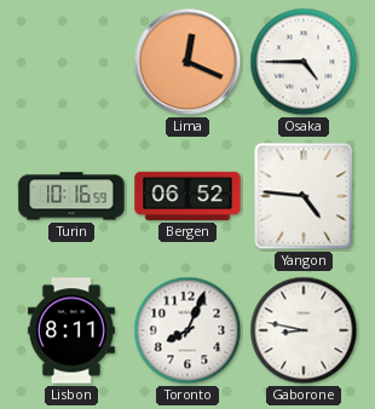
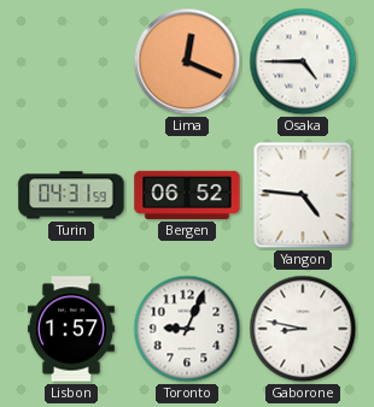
Turin: 10:16 -> 04:31
Lisbon: 8:11 -> 1:57
Toronto: 8:04 -> 9:04
